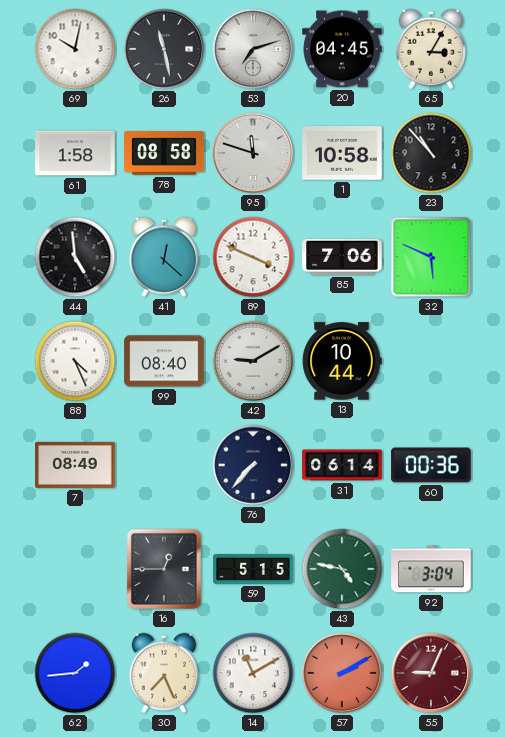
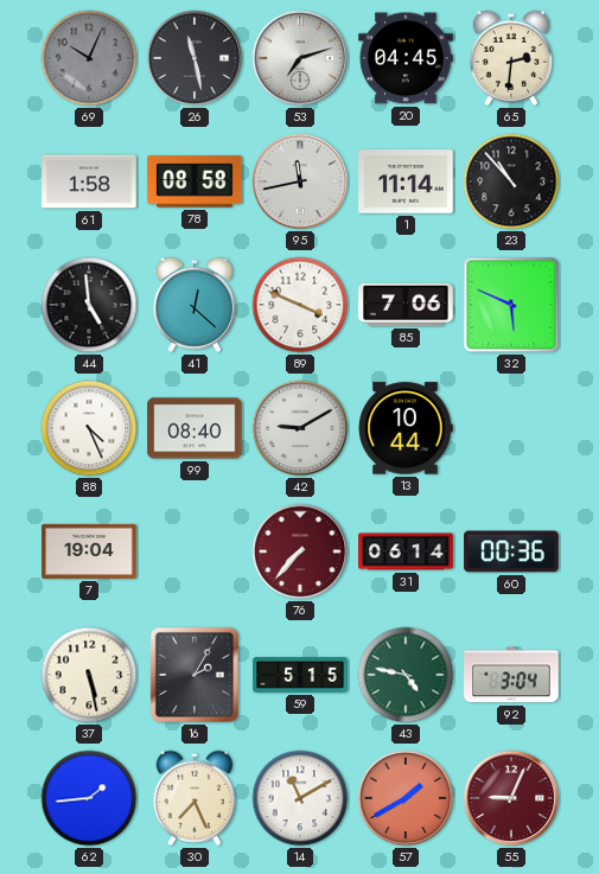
69: 10:02 -> 10:04
69 dial: white -> grey
65: 3:05 -> 2:31
95: 11:48 -> 11:43
1: 10:58 -> 11:14
7: 08:49 -> 19:04
76 dial: navy -> burgundy
37: none -> 5:28
16: 12:45 -> 2:05
57: 2:10 -> 1:40
